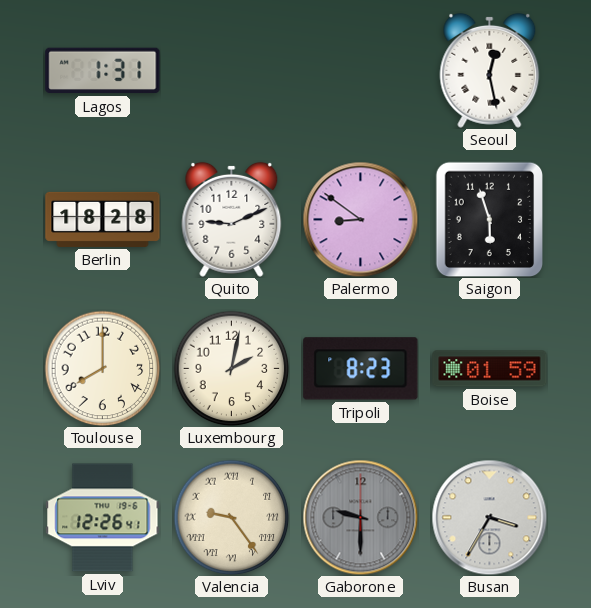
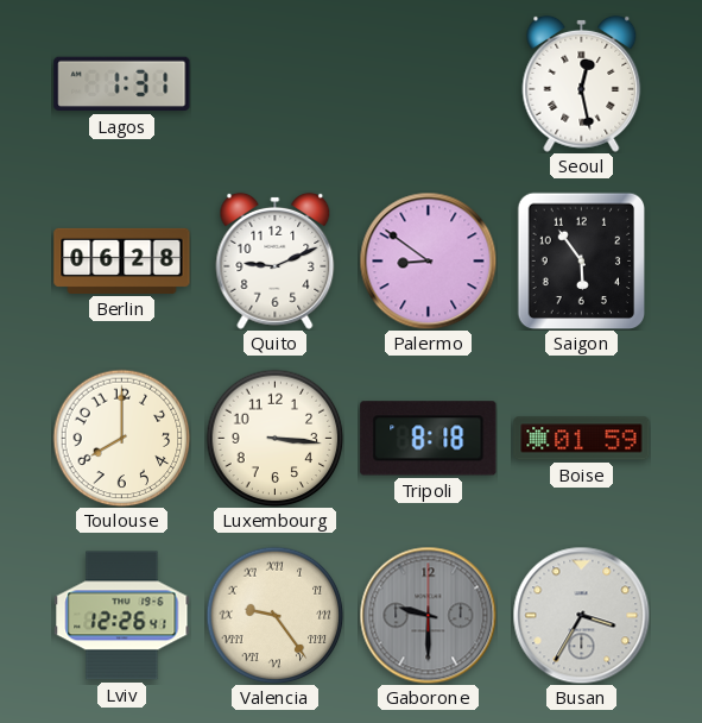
Berlin: 18:28 -> 06:28
Saigon: 5:57 -> 5:54
Luxembourg: 2:02 -> 3:16
Tripoli: 8:23 -> 8:18
